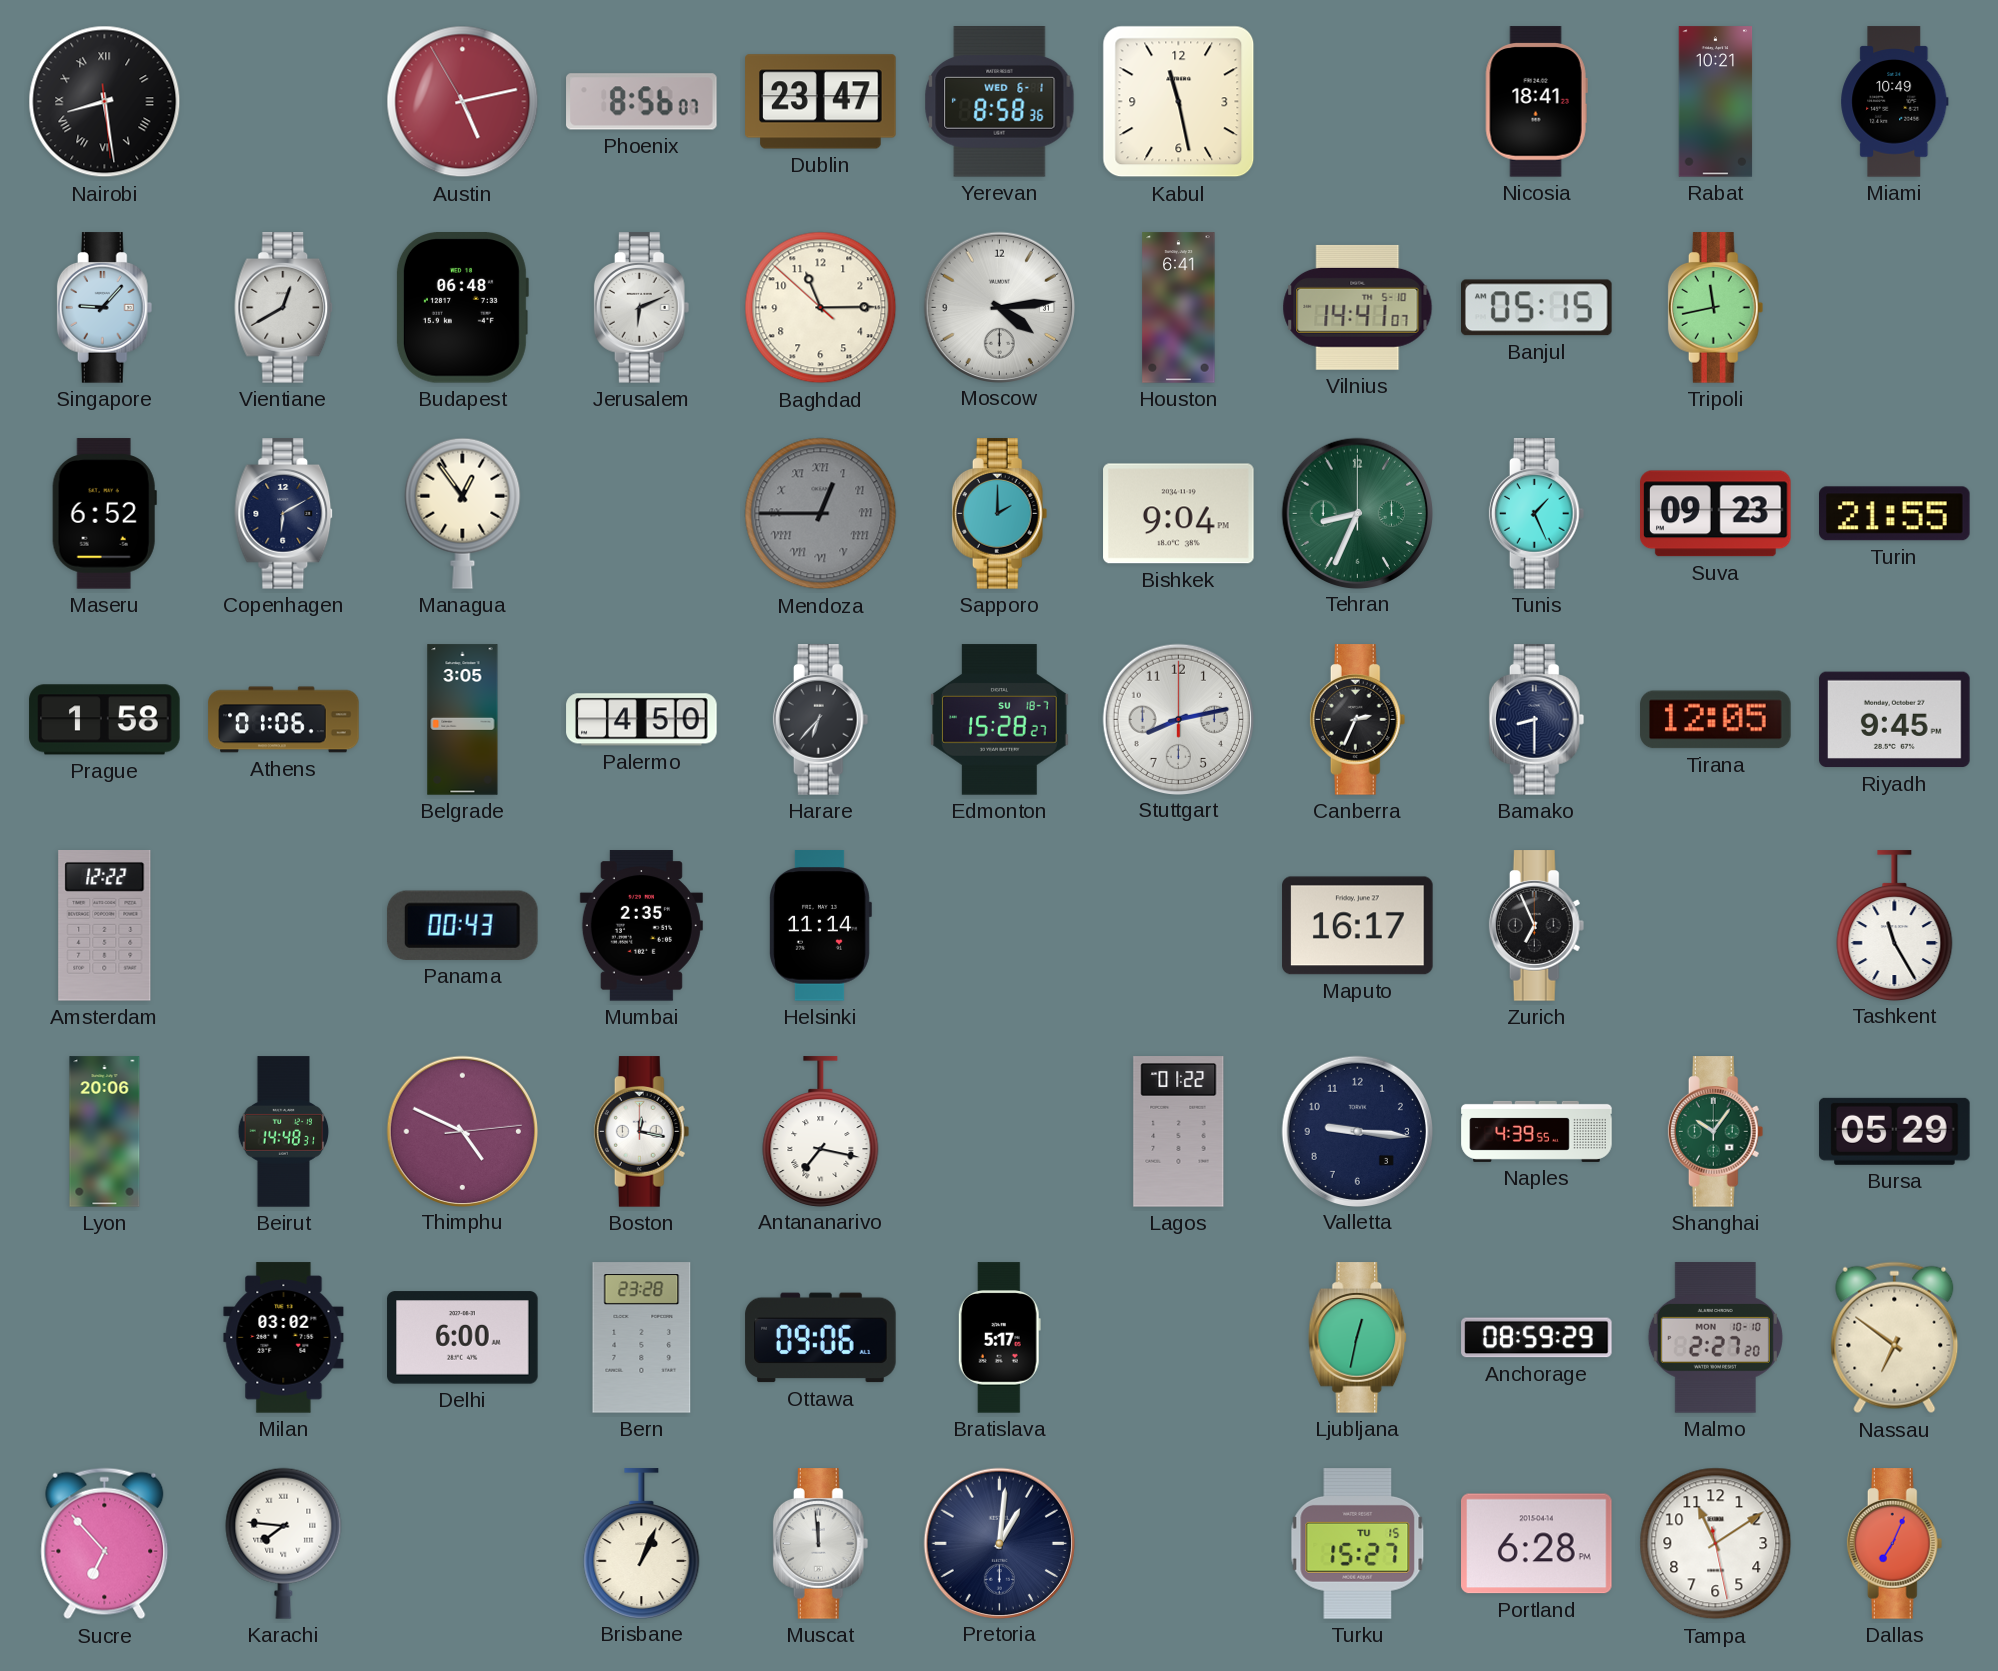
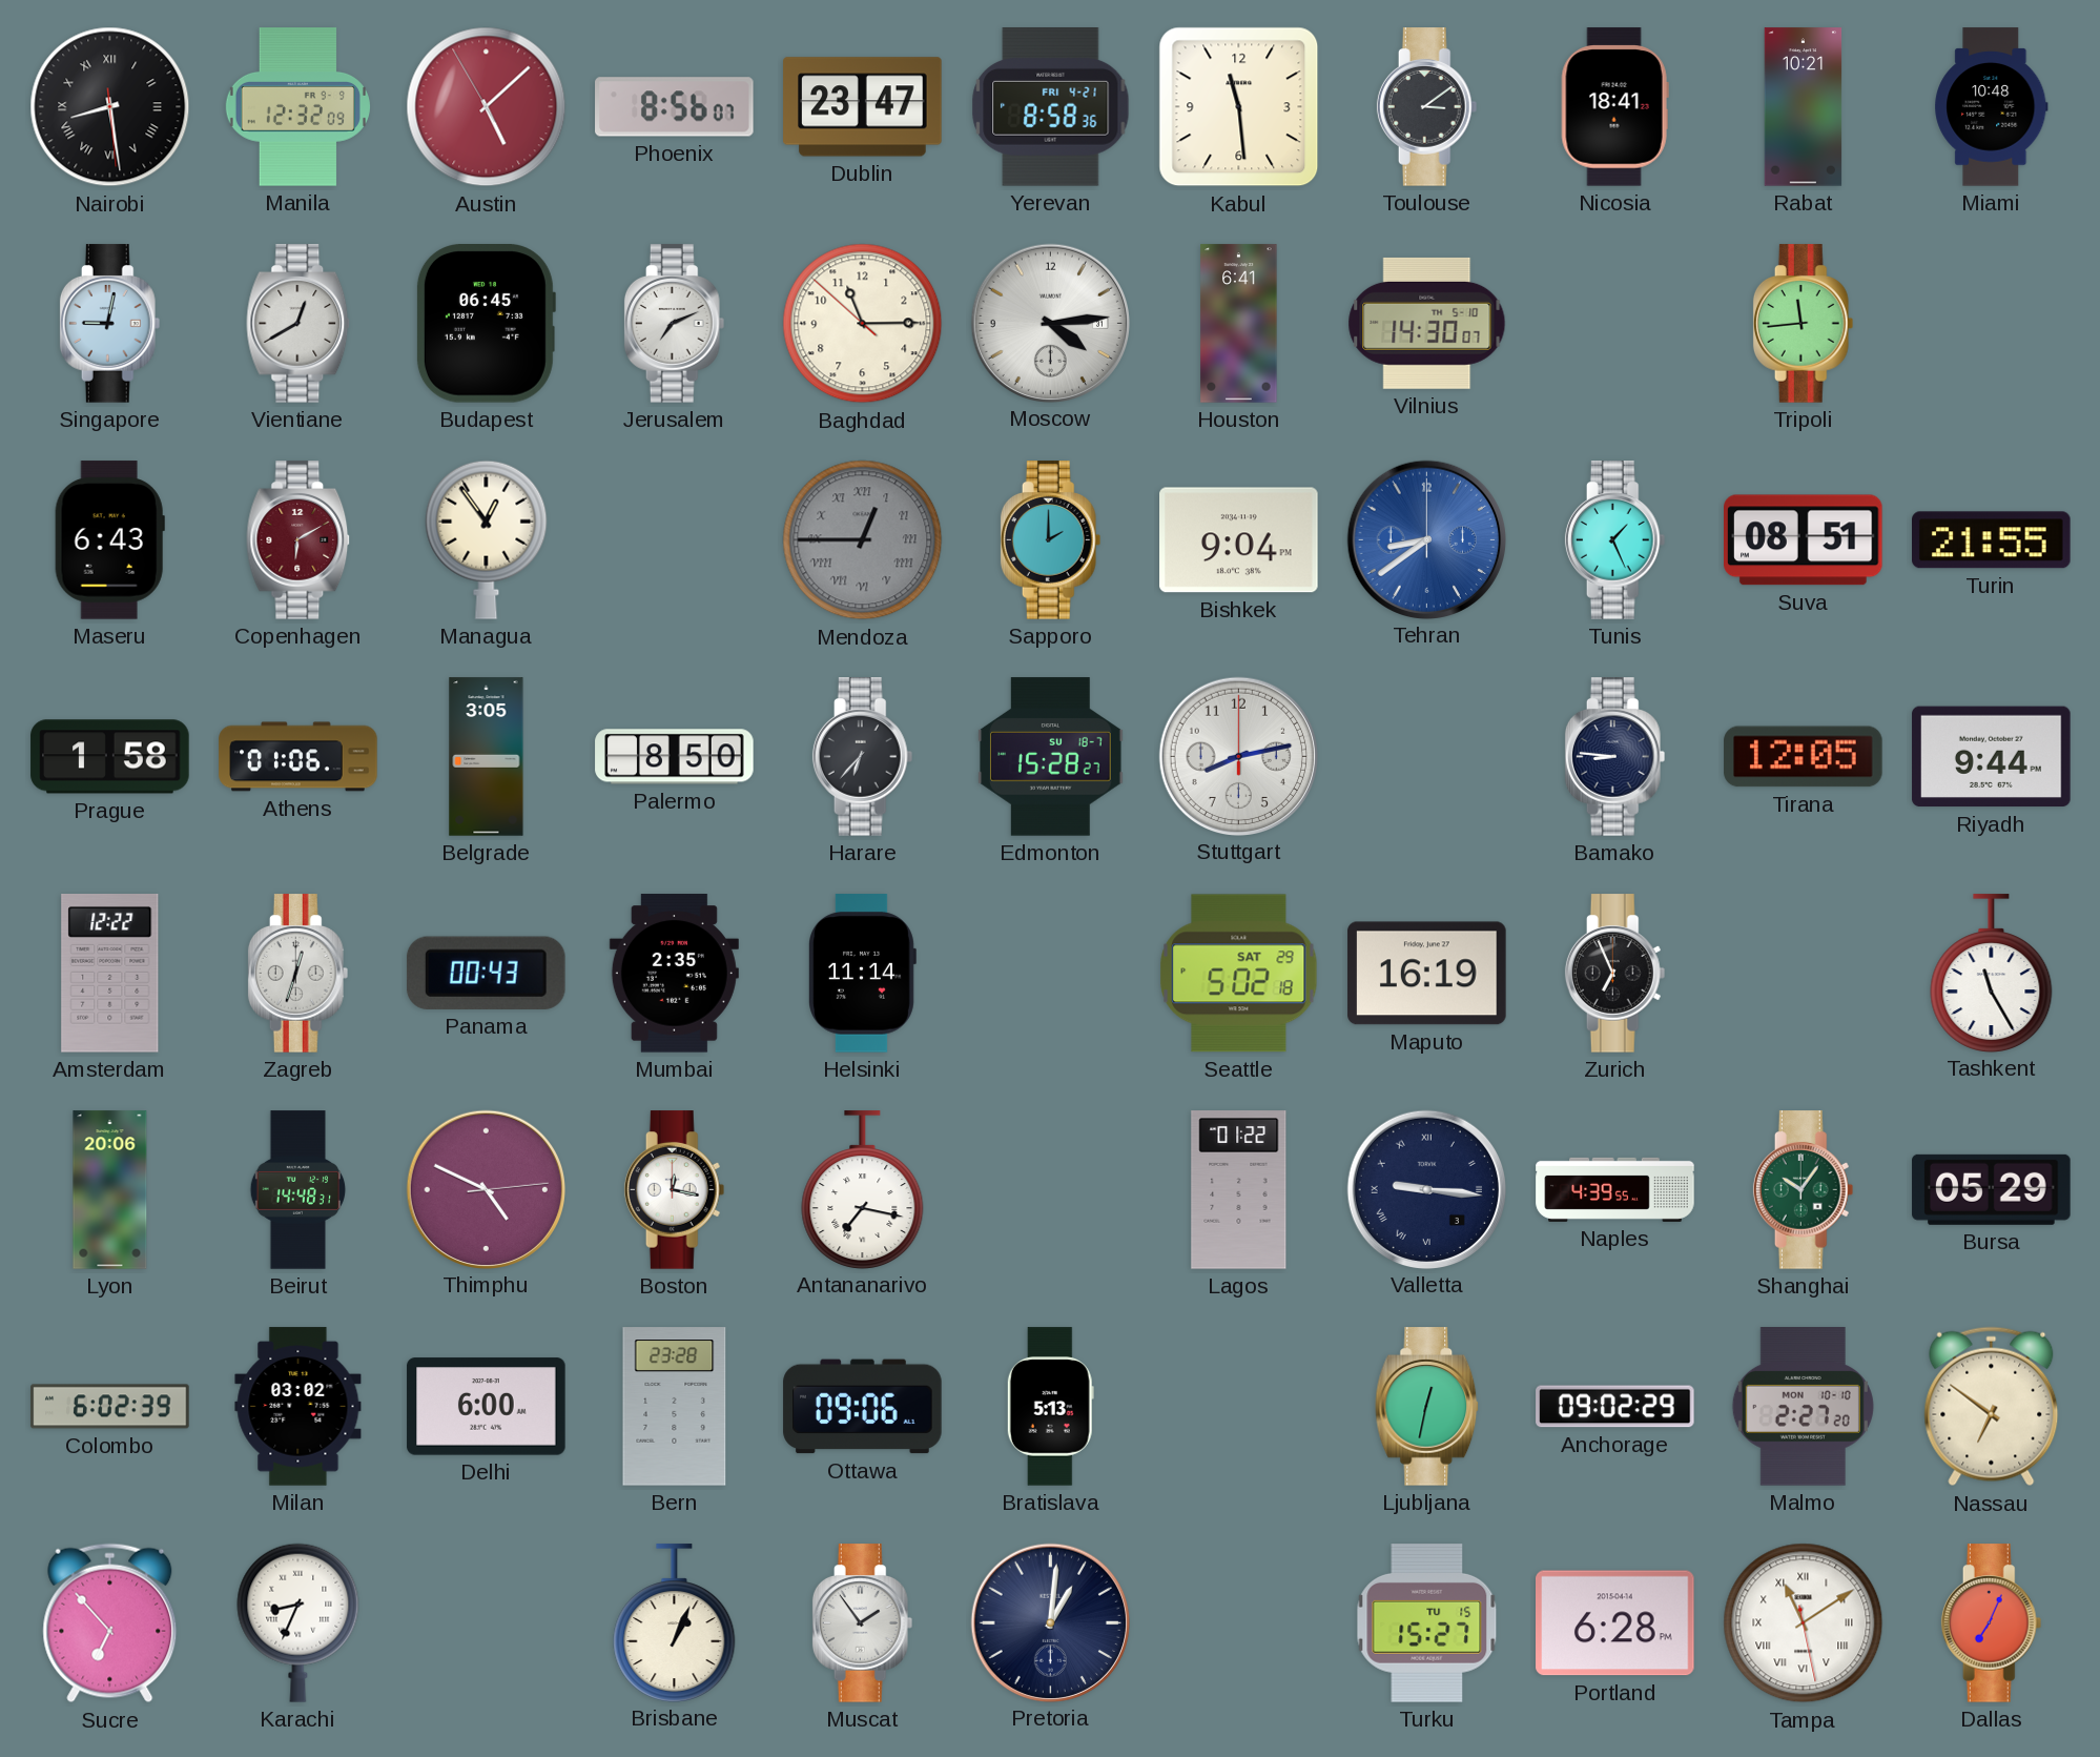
Manila: none -> 12:32
Austin: 5:12 -> 5:07
Yerevan date: WED 6-1 -> FRI 4-21
Kabul: 11:28 -> 11:29
Toulouse: none -> 3:09
Miami: 10:49 -> 10:48
Singapore: 9:07 -> 9:02
Budapest: 06:48 -> 06:45
Jerusalem: 6:11 -> 7:11
Vilnius: 14:41 -> 14:30
Banjul: 05:15 -> none
Tripoli: 11:43 -> 11:44
Maseru: 6:52 -> 6:43
Copenhagen dial: navy -> burgundy
Tehran: 8:34 -> 8:39
Tehran dial: green -> blue
Suva: 09:23 -> 08:51
Palermo: 4:50 -> 8:50
Canberra: 2:34 -> none
Bamako: 8:30 -> 8:46
Riyadh: 9:45 -> 9:44
Zagreb: none -> 12:33
Seattle: none -> 5:02
Maputo: 16:17 -> 16:19
Valletta numerals: Arabic -> Roman
Colombo: none -> 6:02
Bratislava: 5:17 -> 5:13
Anchorage: 08:59 -> 09:02
Karachi: 7:46 -> 8:34
Muscat: 11:59 -> 1:54
Tampa numerals: Arabic -> Roman
